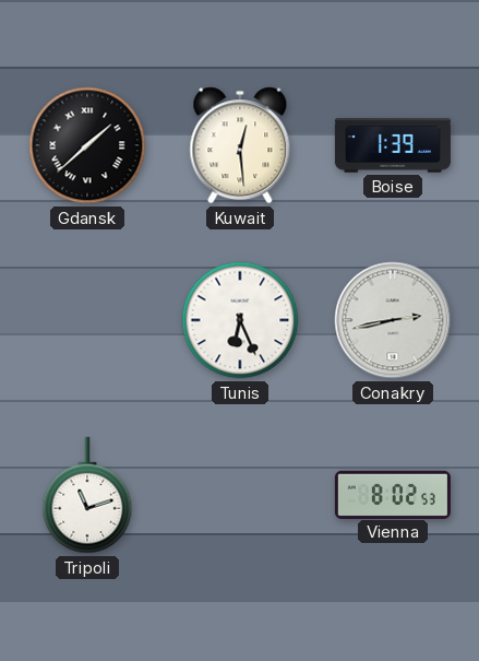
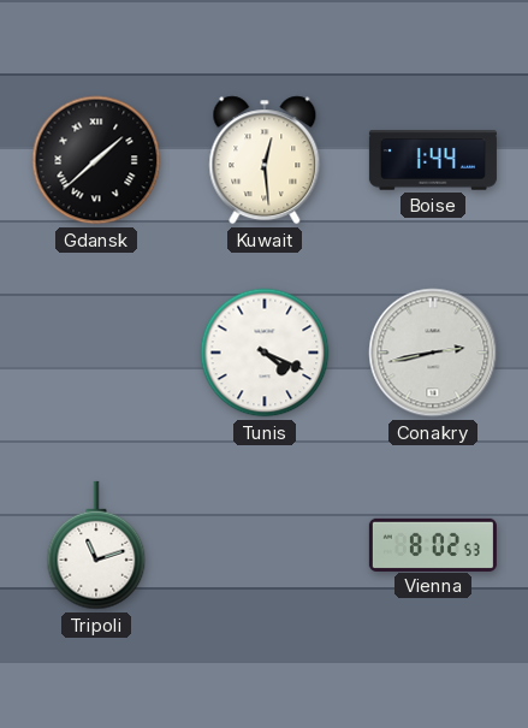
Boise: 1:39 -> 1:44
Tunis: 6:26 -> 4:19
